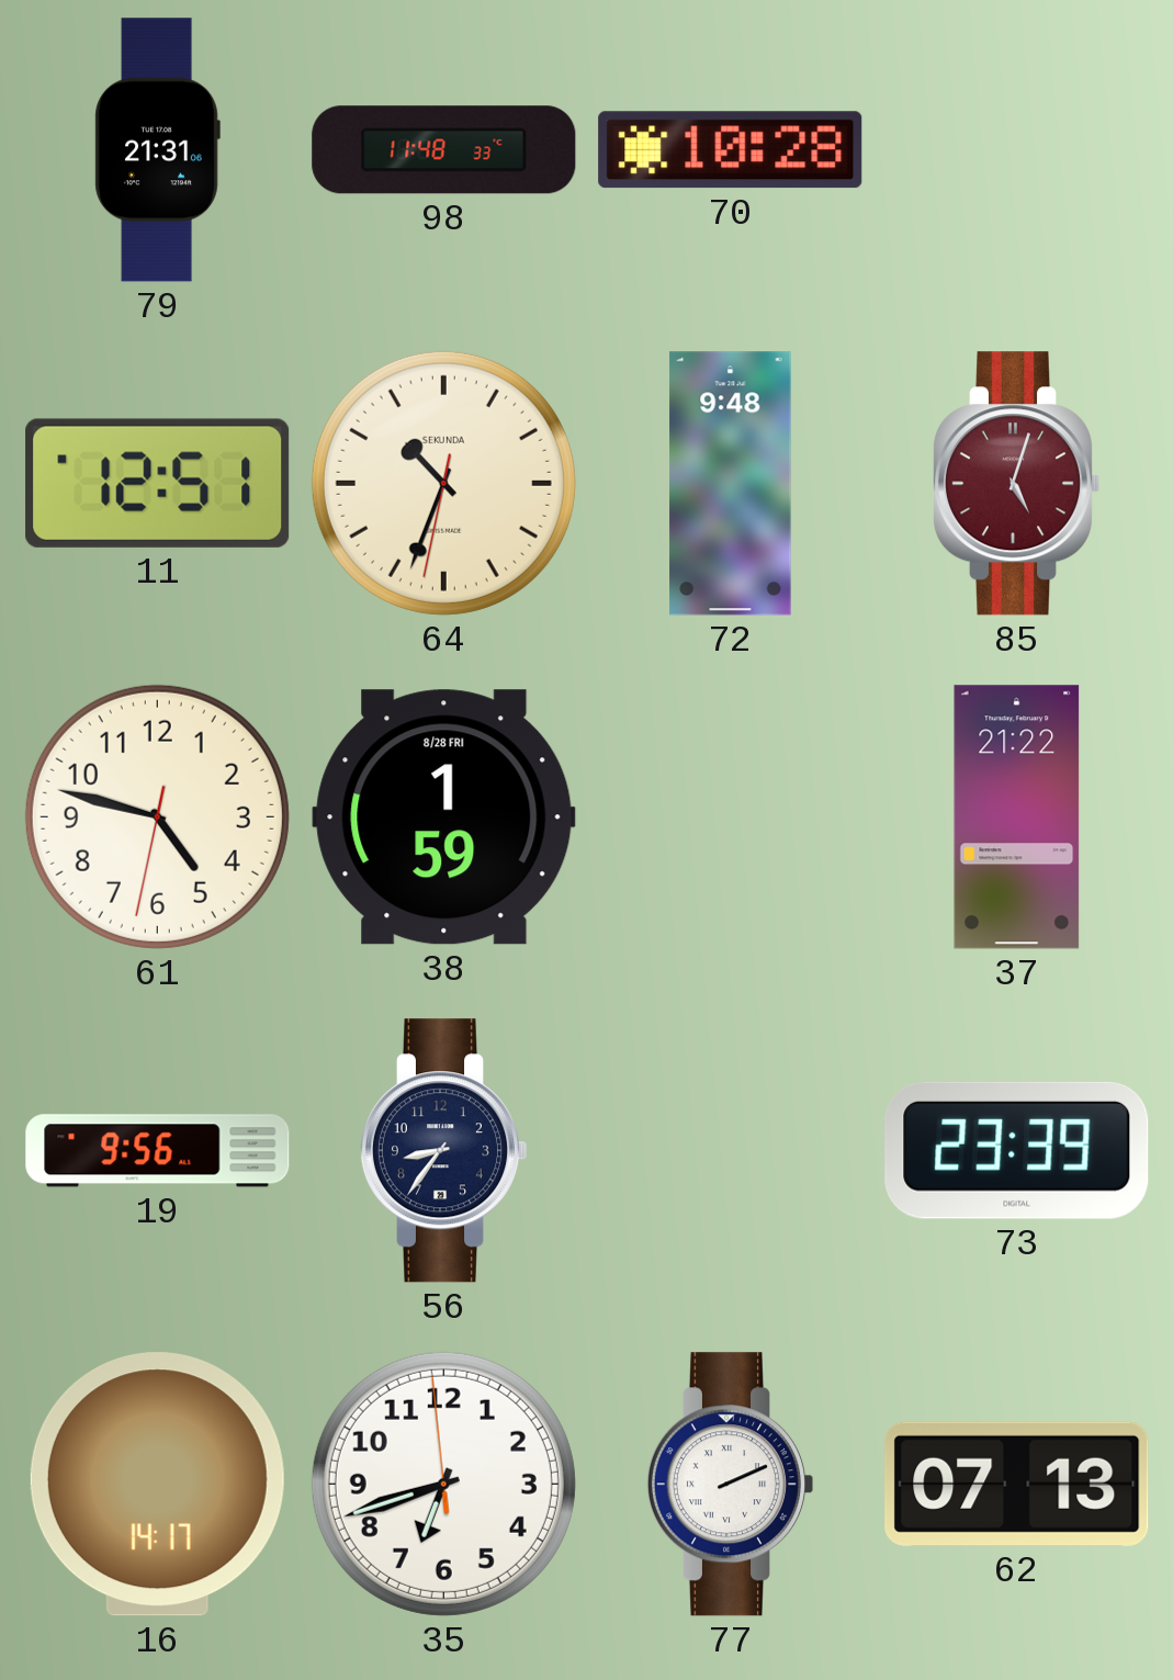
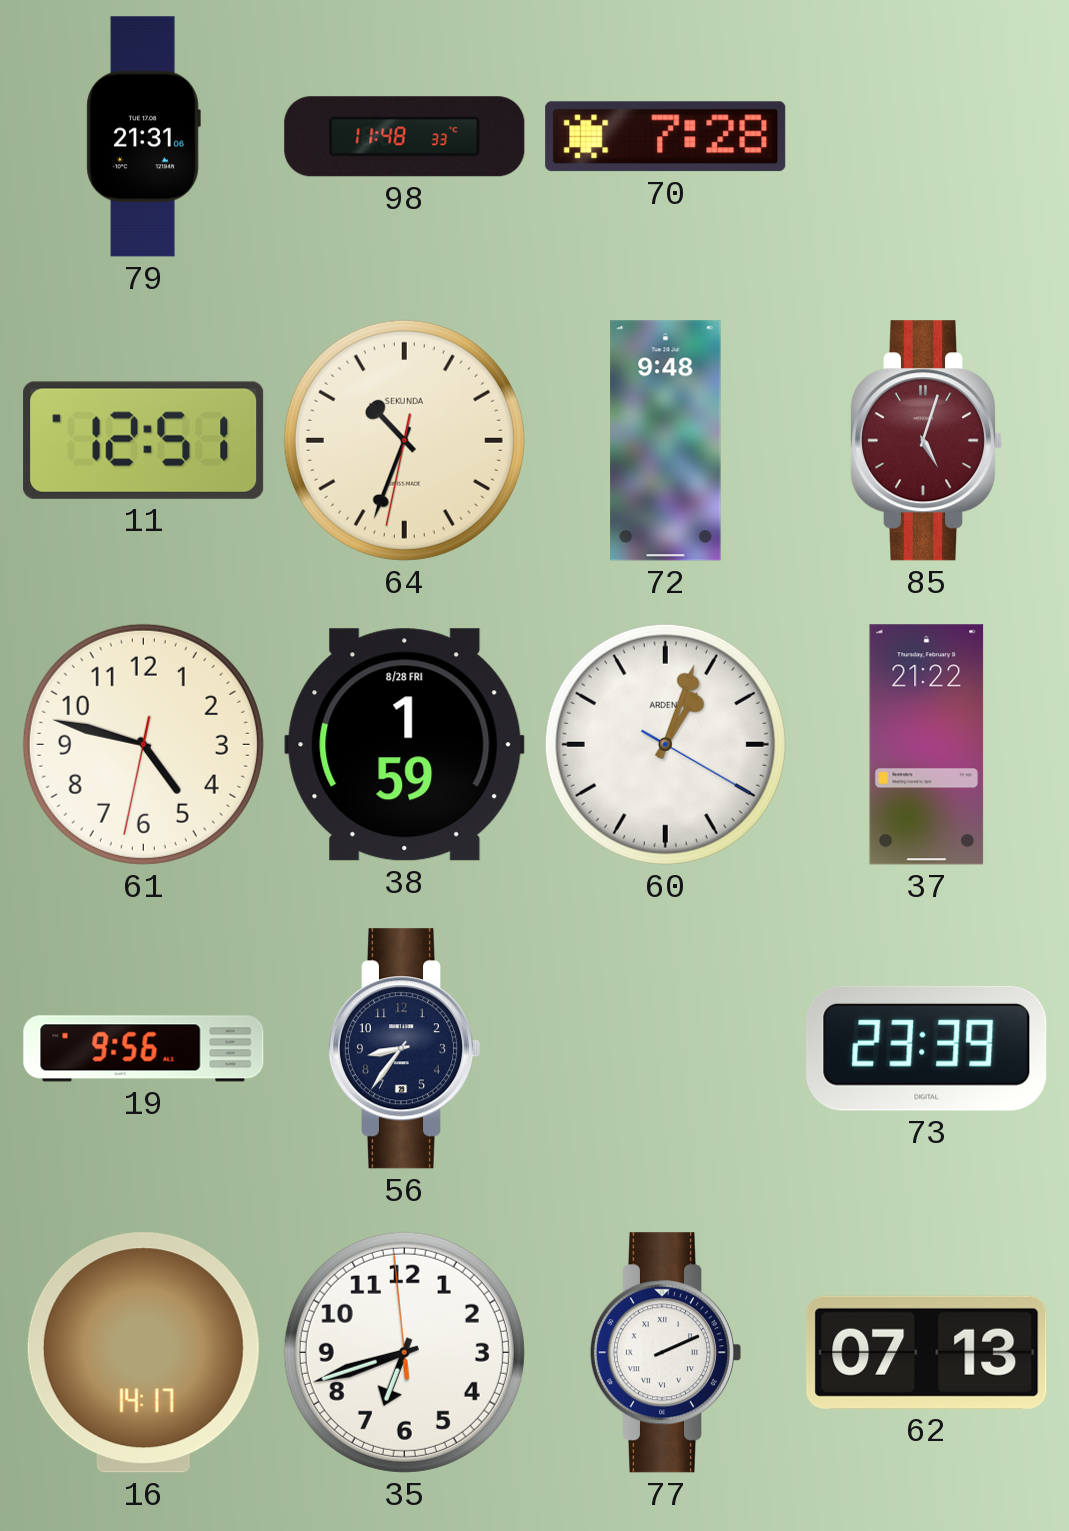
70: 10:28 -> 7:28
60: none -> 1:03
